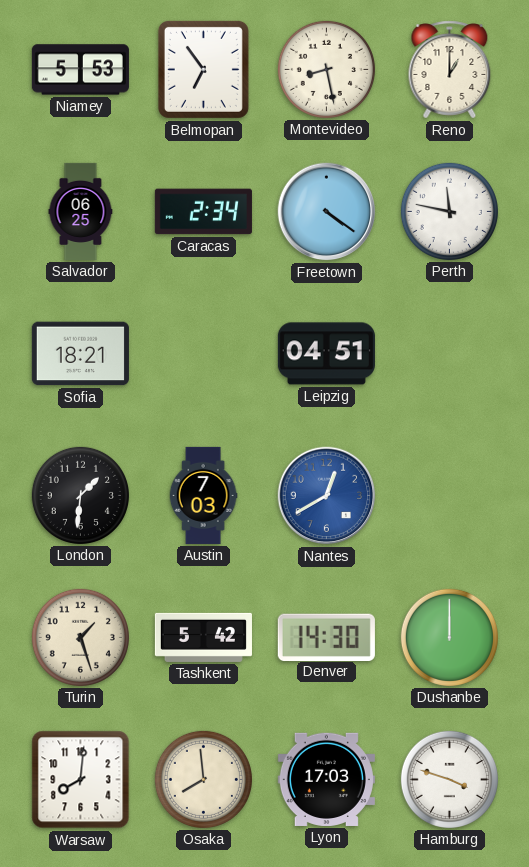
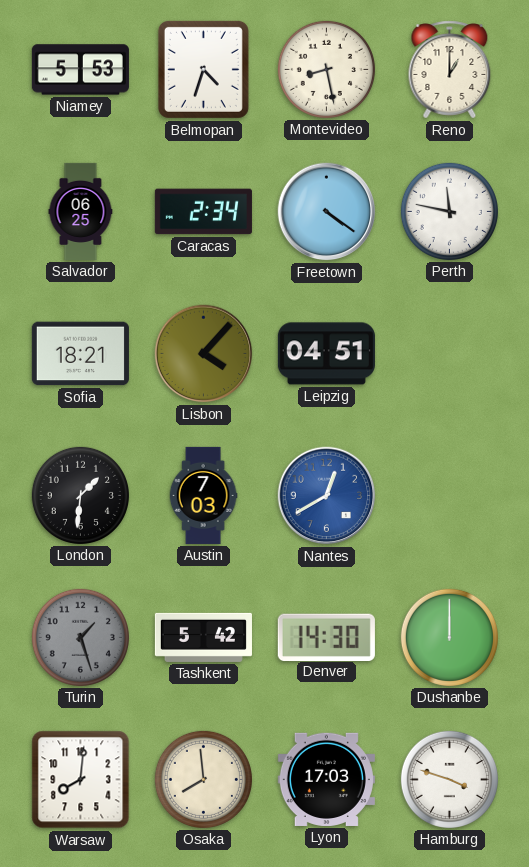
Belmopan: 6:54 -> 4:33
Lisbon: none -> 4:07
Turin dial: cream -> grey
